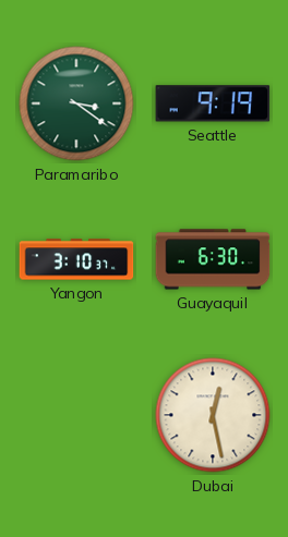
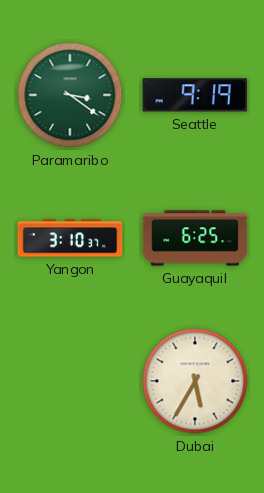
Guayaquil: 6:30 -> 6:25
Dubai: 12:28 -> 5:35
